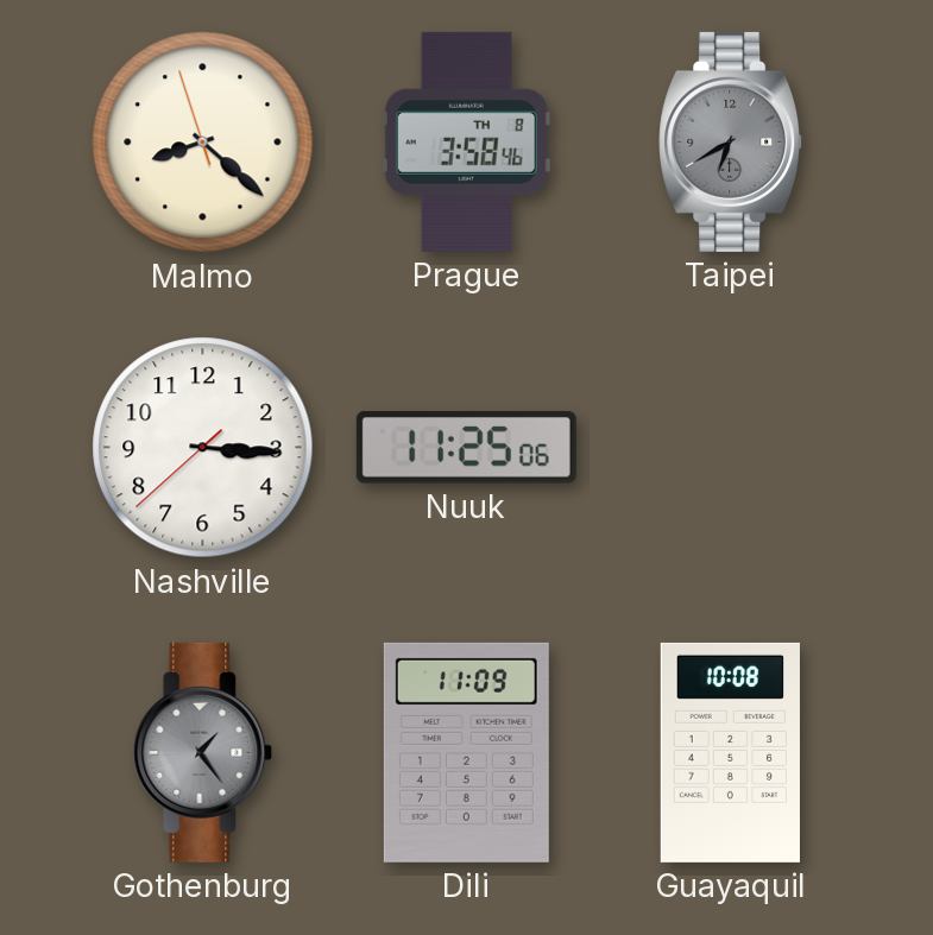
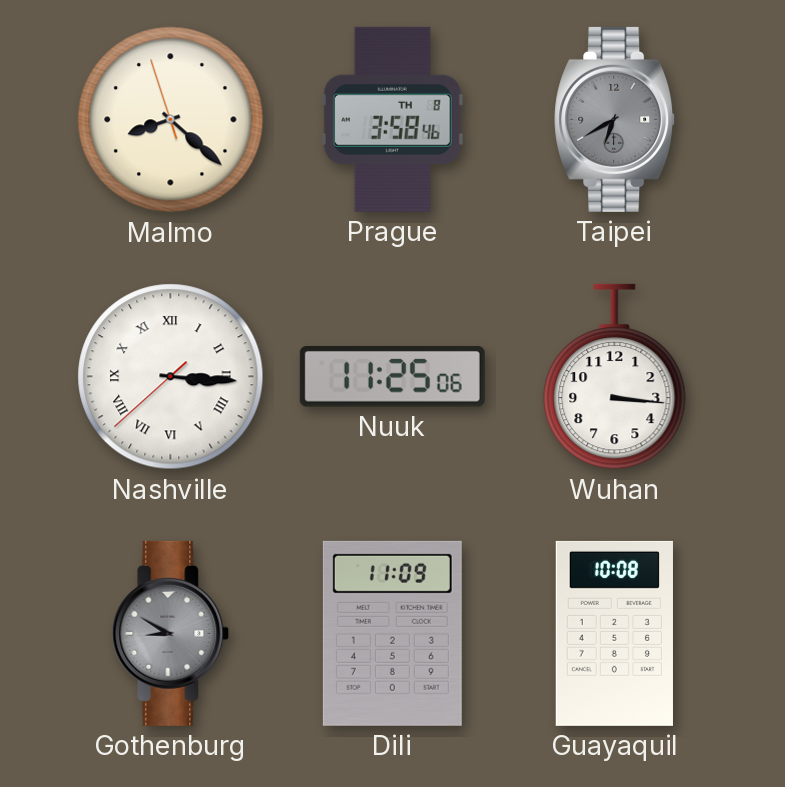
Nashville numerals: Arabic -> Roman
Wuhan: none -> 3:16
Gothenburg: 1:24 -> 8:50
